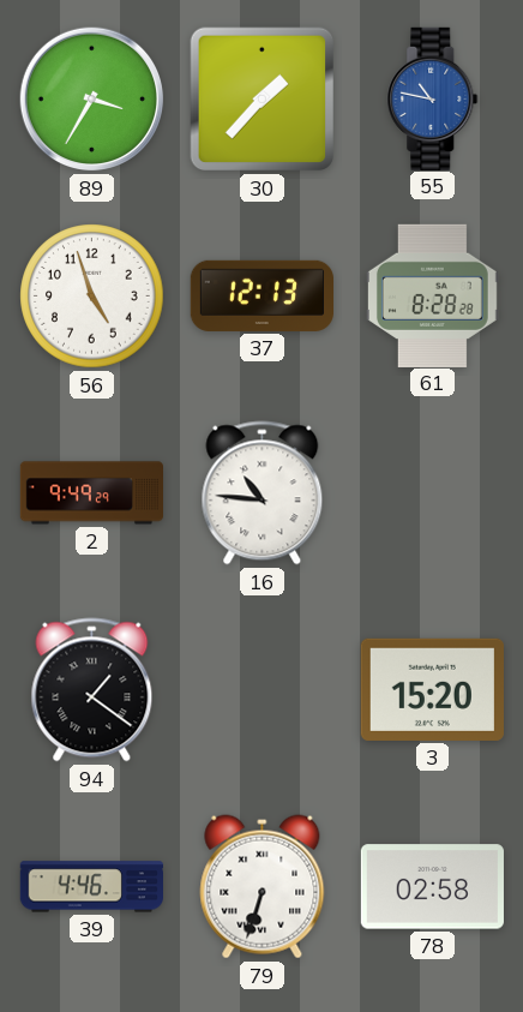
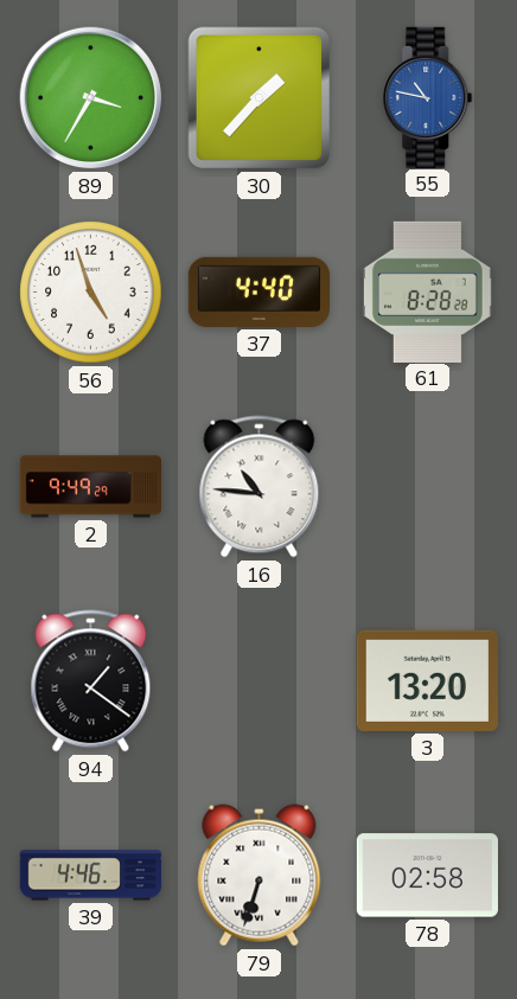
37: 12:13 -> 4:40
3: 15:20 -> 13:20
